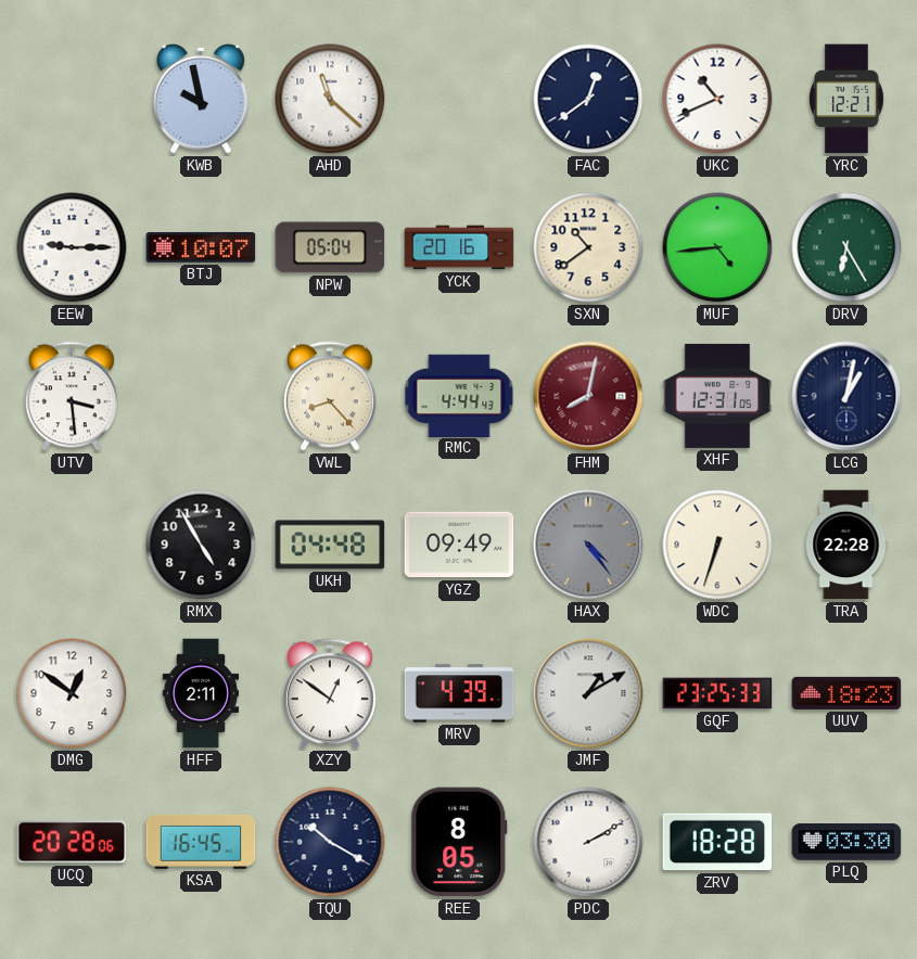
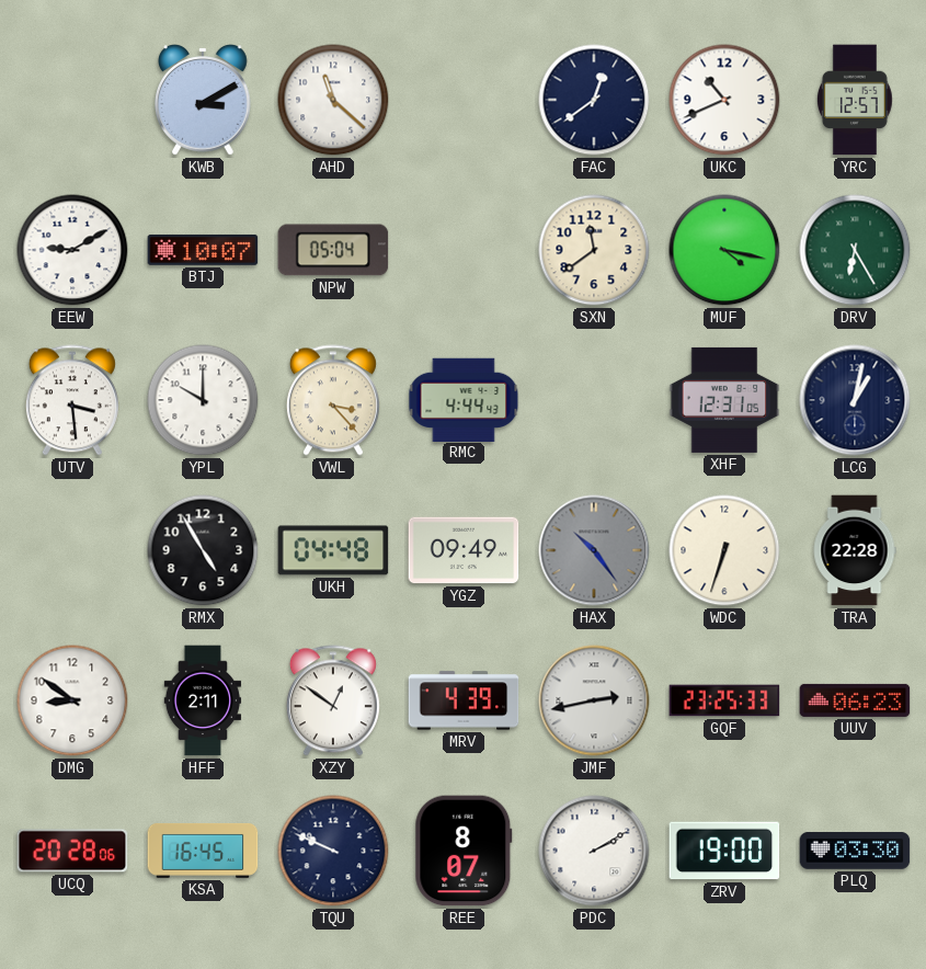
KWB: 9:58 -> 3:10
YRC: 12:21 -> 12:57
EEW: 9:15 -> 9:10
YCK: 20:16 -> none
SXN: 10:39 -> 11:39
MUF: 4:44 -> 4:17
YPL: none -> 10:00
VWL: 8:23 -> 3:23
FHM: 8:02 -> none
HAX: 4:24 -> 10:24
DMG: 12:51 -> 8:51
JMF: 1:10 -> 2:43
UUV: 18:23 -> 06:23
TQU: 10:20 -> 9:49
REE: 8:05 -> 8:07
ZRV: 18:28 -> 19:00
